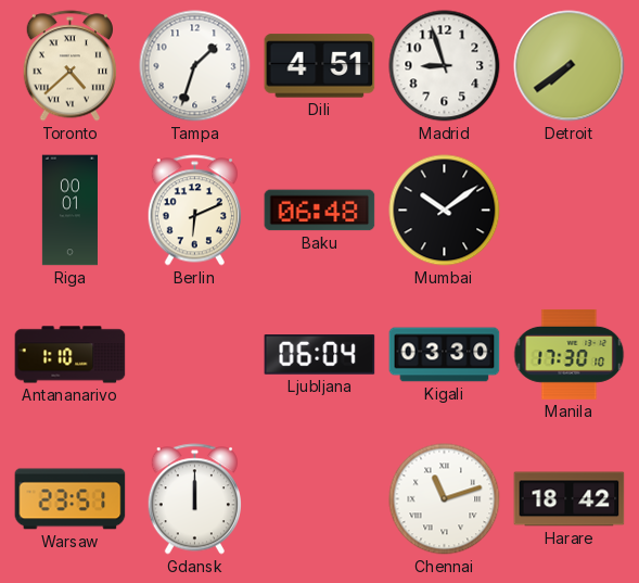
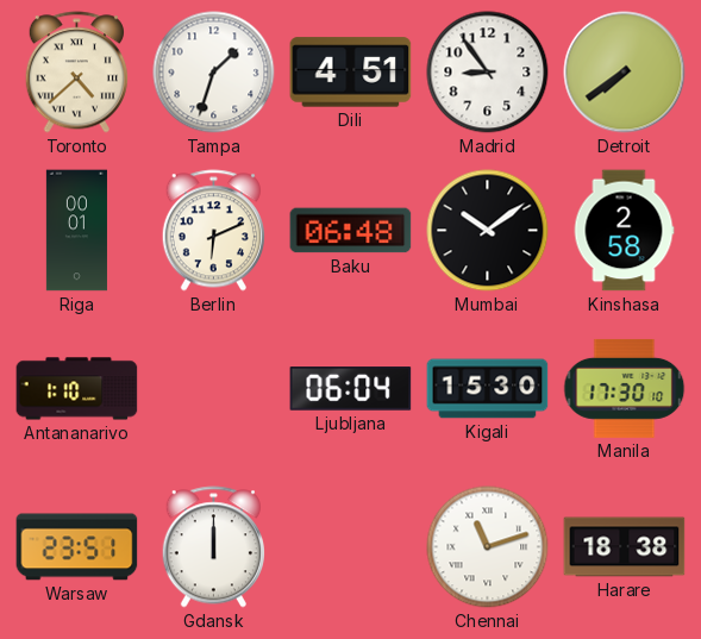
Madrid: 8:57 -> 8:54
Kinshasa: none -> 2:58
Kigali: 03:30 -> 15:30
Harare: 18:42 -> 18:38
